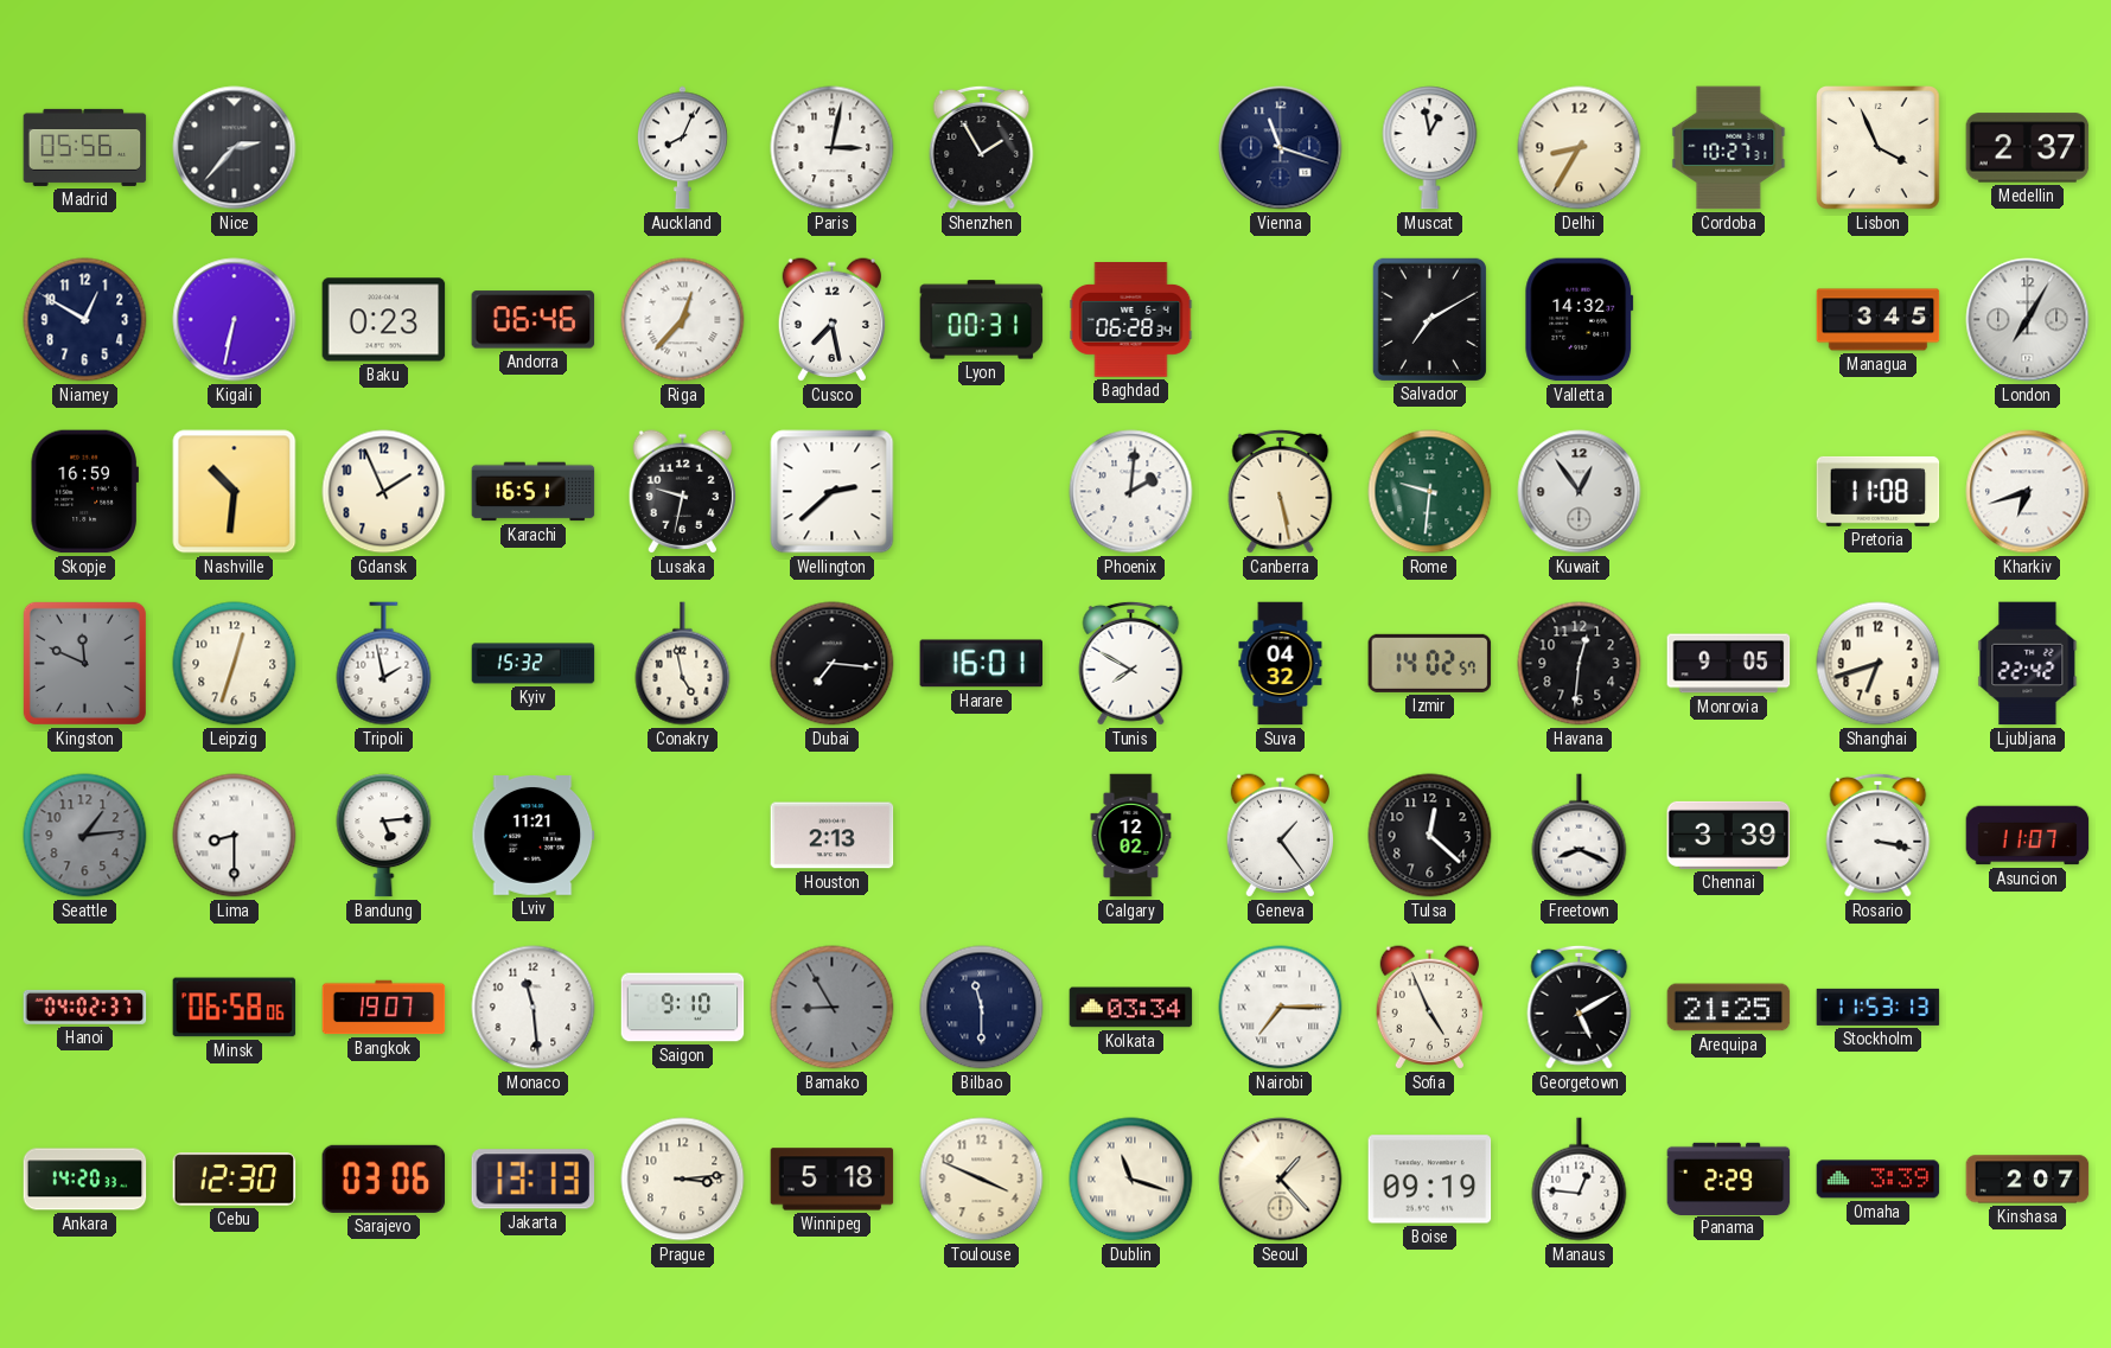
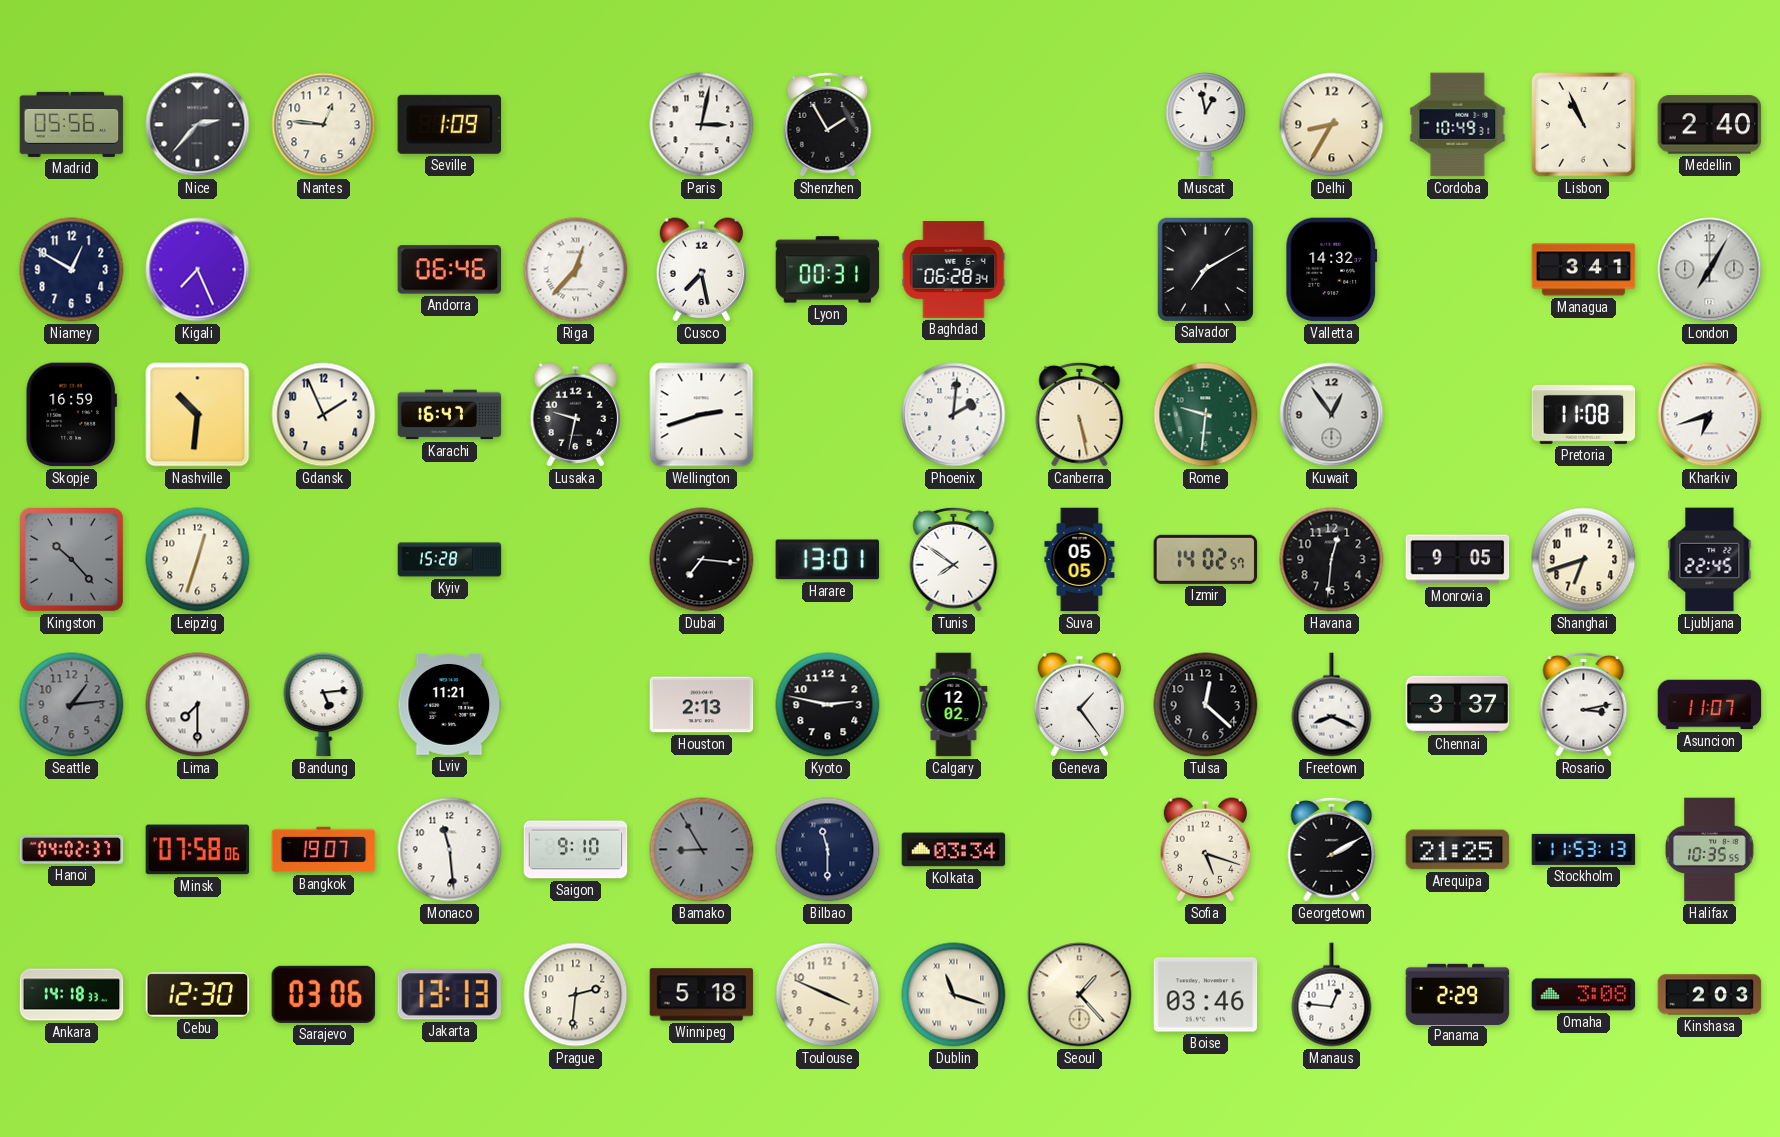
Nantes: none -> 12:46
Seville: none -> 1:09
Auckland: 8:04 -> none
Vienna: 11:18 -> none
Cordoba: 10:27 -> 10:49
Lisbon: 3:56 -> 10:56
Medellin: 2:37 -> 2:40
Kigali: 6:32 -> 7:26
Baku: 0:23 -> none
Managua: 3:45 -> 3:41
Karachi: 16:51 -> 16:47
Wellington: 2:38 -> 2:42
Kingston: 11:49 -> 10:23
Tripoli: 1:58 -> none
Kyiv: 15:32 -> 15:28
Conakry: 4:58 -> none
Harare: 16:01 -> 13:01
Tunis: 7:50 -> 7:51
Suva: 04:32 -> 05:05
Ljubljana: 22:42 -> 22:45
Lima: 8:30 -> 7:30
Kyoto: none -> 2:47
Chennai: 3:39 -> 3:37
Rosario: 3:17 -> 3:13
Minsk: 06:58 -> 07:58
Nairobi: 7:15 -> none
Sofia: 4:56 -> 5:18
Georgetown: 5:10 -> 2:10
Halifax: none -> 10:35
Ankara: 14:20 -> 14:18
Prague: 3:14 -> 2:31
Boise: 09:19 -> 03:46
Omaha: 3:39 -> 3:08
Kinshasa: 2:07 -> 2:03
